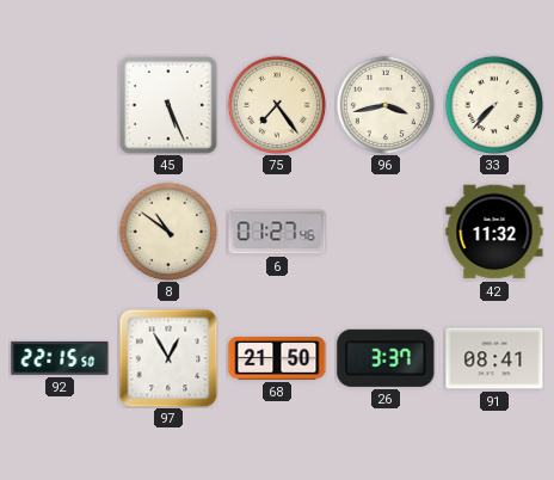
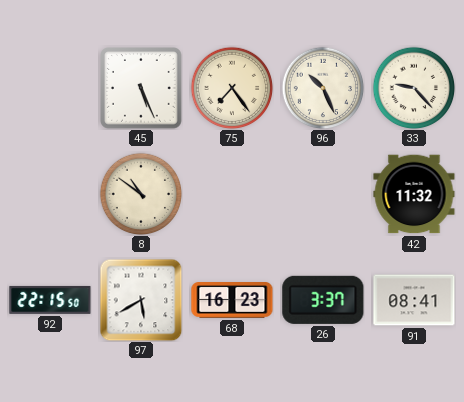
96: 3:43 -> 10:26
33: 7:37 -> 9:23
6: 01:27 -> none
97: 12:55 -> 5:40
68: 21:50 -> 16:23
